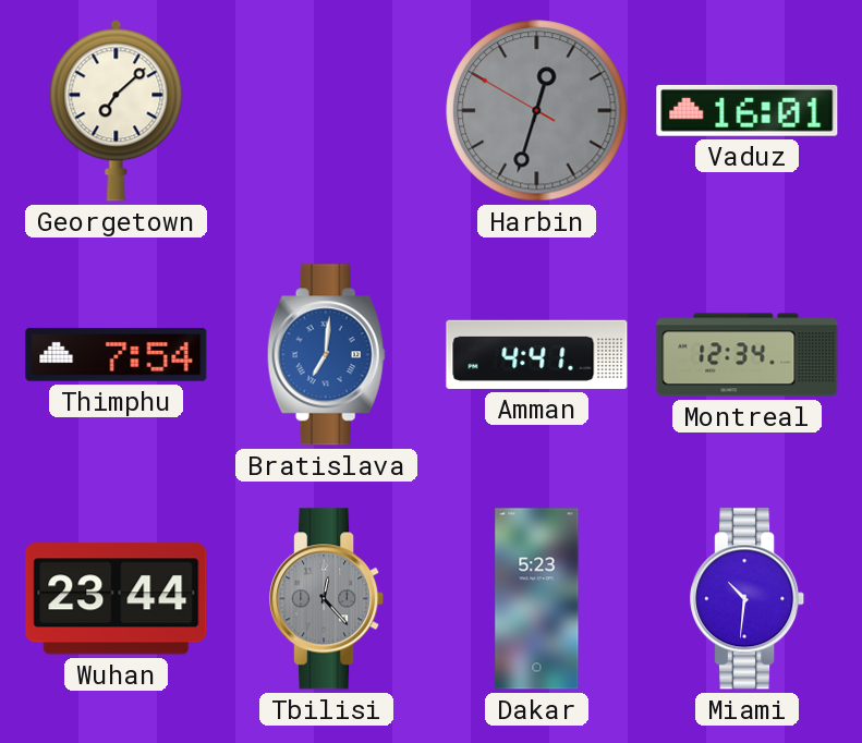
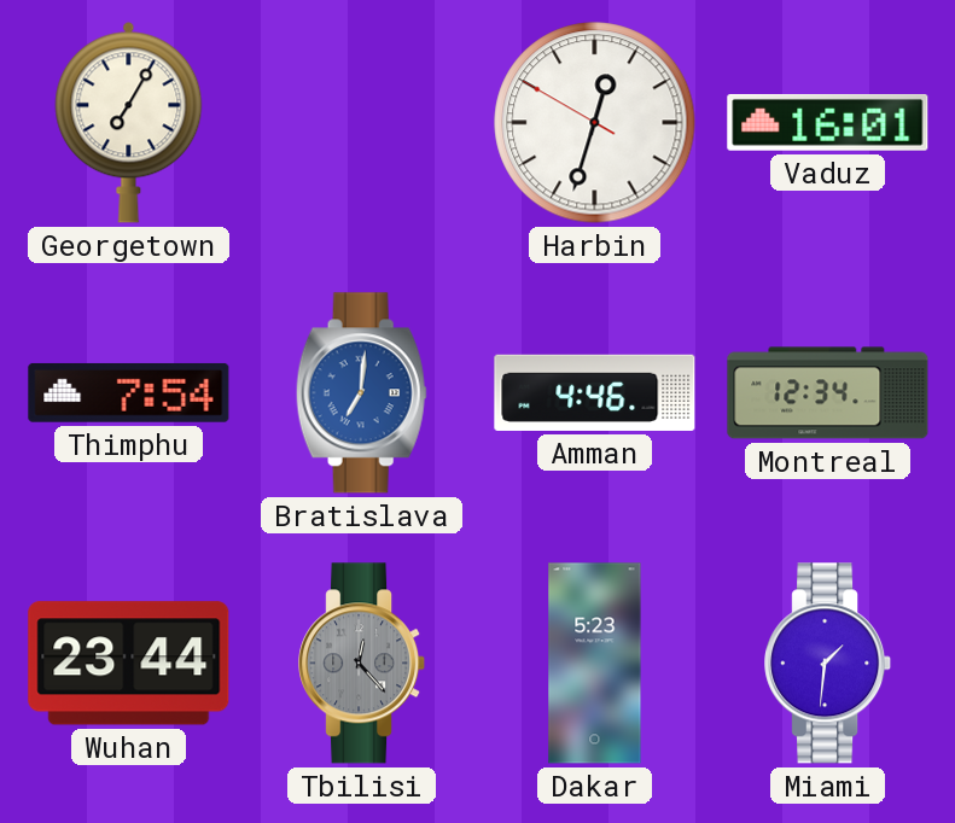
Georgetown: 7:08 -> 7:05
Harbin dial: grey -> white
Amman: 4:41 -> 4:46
Miami: 10:31 -> 1:31
